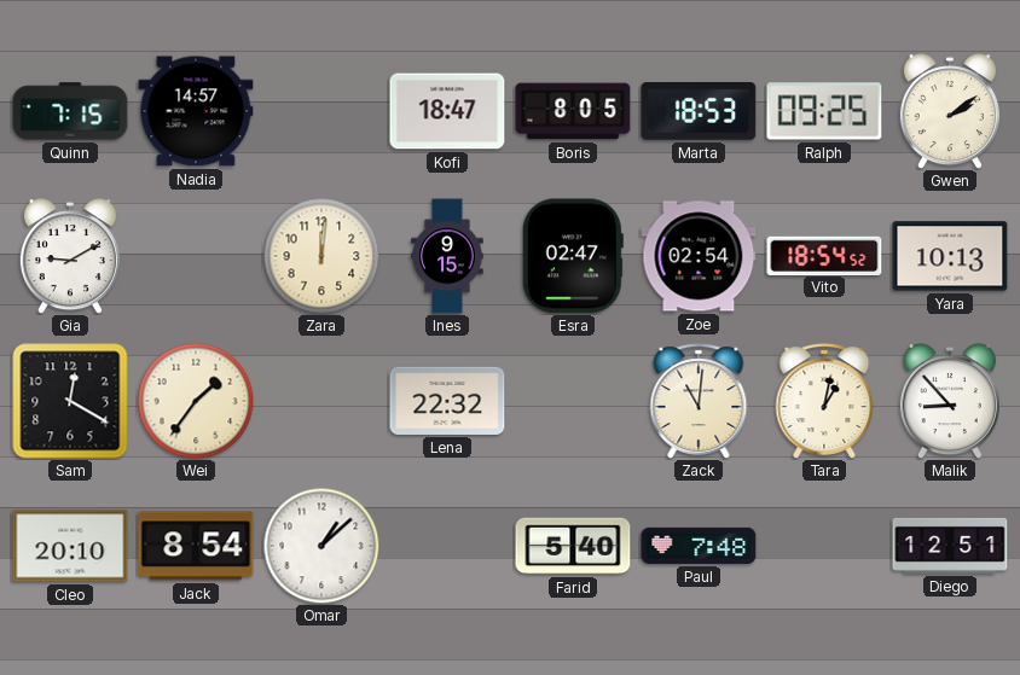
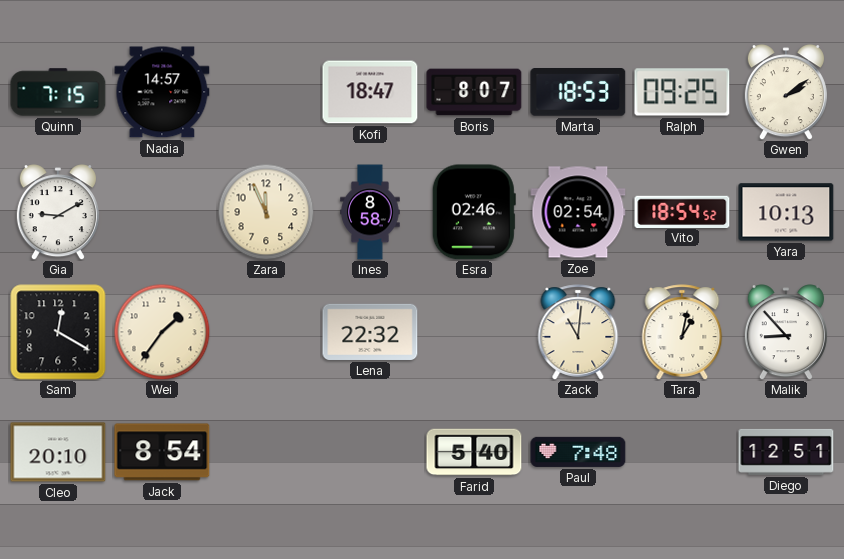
Boris: 8:05 -> 8:07
Zara: 12:01 -> 11:56
Ines: 9:15 -> 8:58
Esra: 02:47 -> 02:46
Omar: 1:08 -> none
